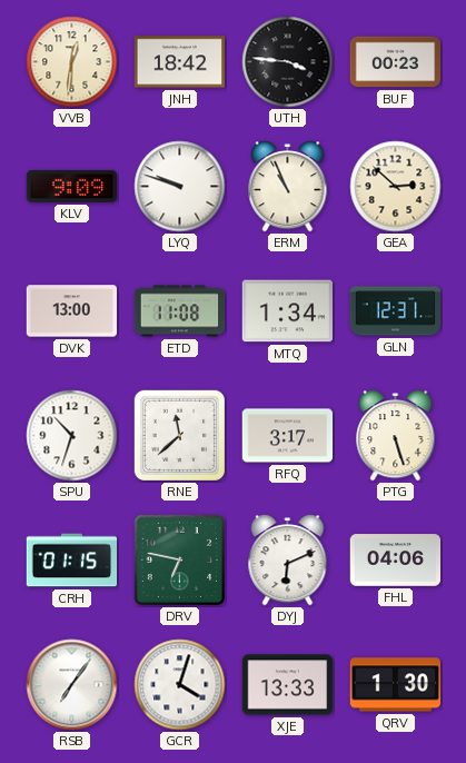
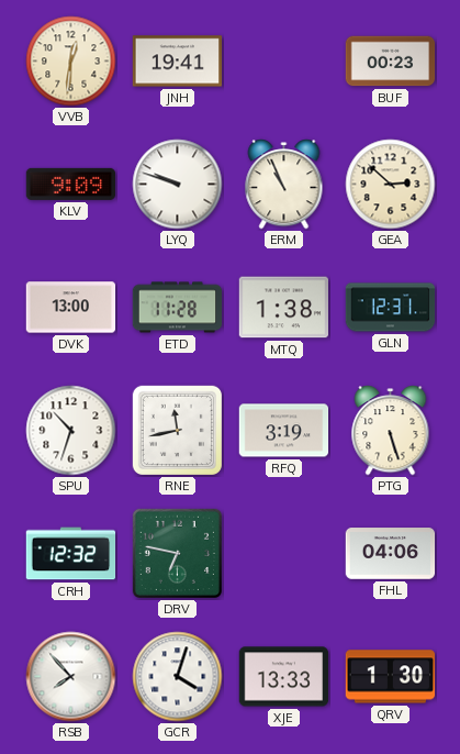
JNH: 18:42 -> 19:41
UTH: 3:46 -> none
ETD: 11:08 -> 11:28
MTQ: 1:34 -> 1:38
RNE: 11:38 -> 11:43
RFQ: 3:17 -> 3:19
CRH: 01:15 -> 12:32
DYJ: 6:11 -> none
RSB: 7:06 -> 7:53
